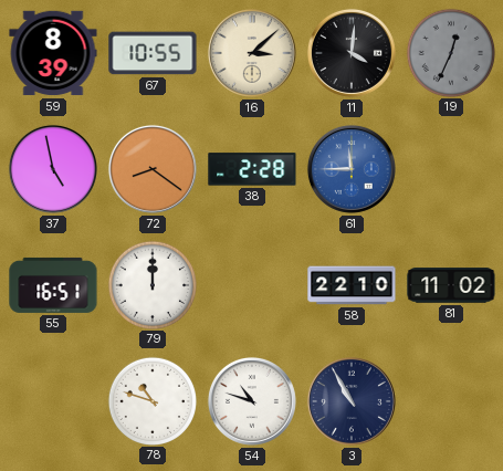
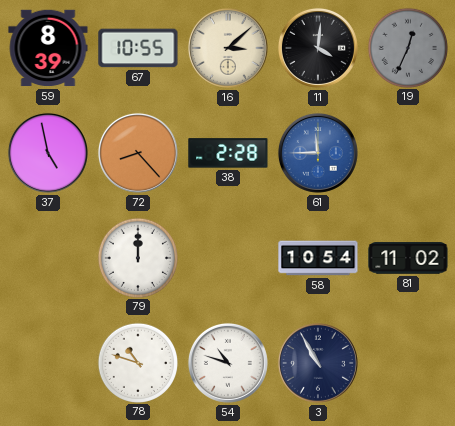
72: 8:21 -> 8:23
55: 16:51 -> none
58: 22:10 -> 10:54
